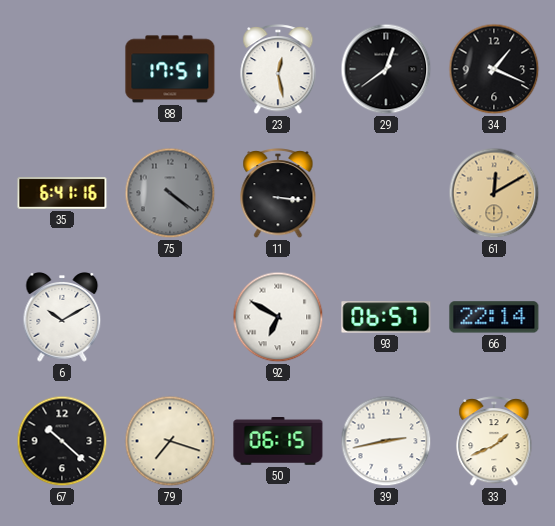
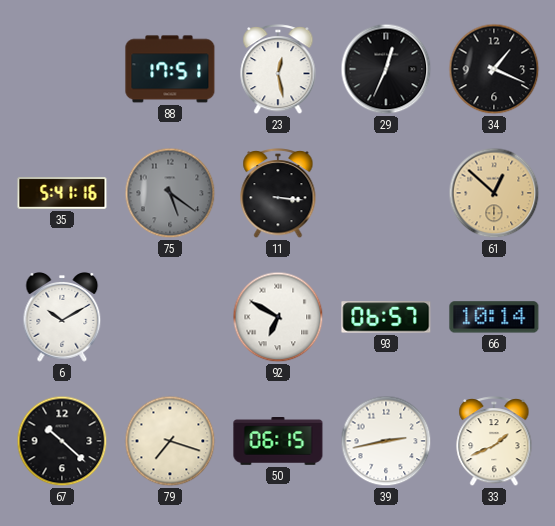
29: 12:39 -> 12:34
35: 6:41 -> 5:41
75: 4:21 -> 5:21
61: 12:10 -> 12:52
66: 22:14 -> 10:14
